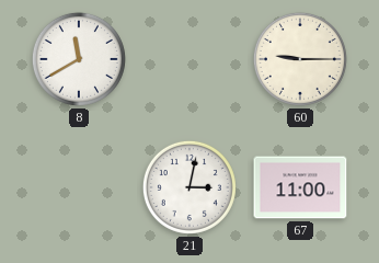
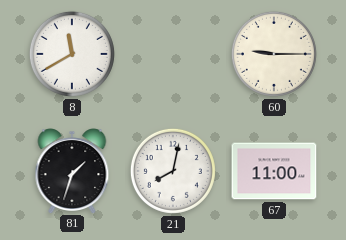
81: none -> 1:33
21: 3:02 -> 8:02
